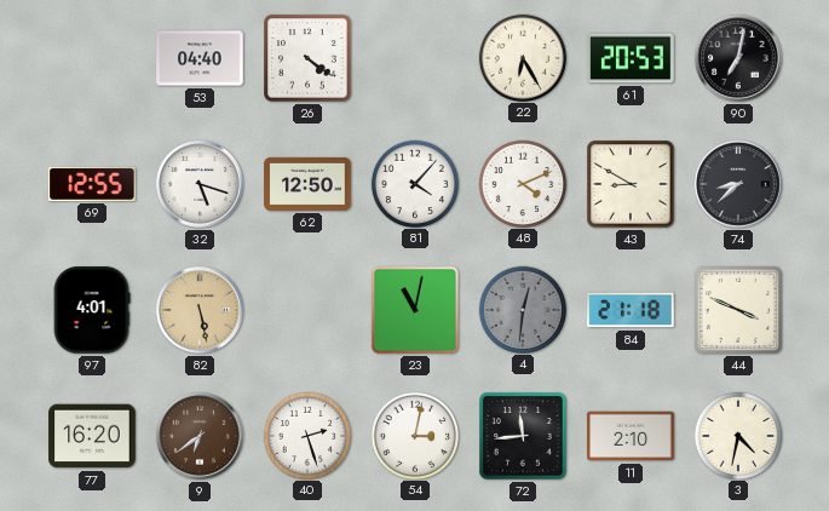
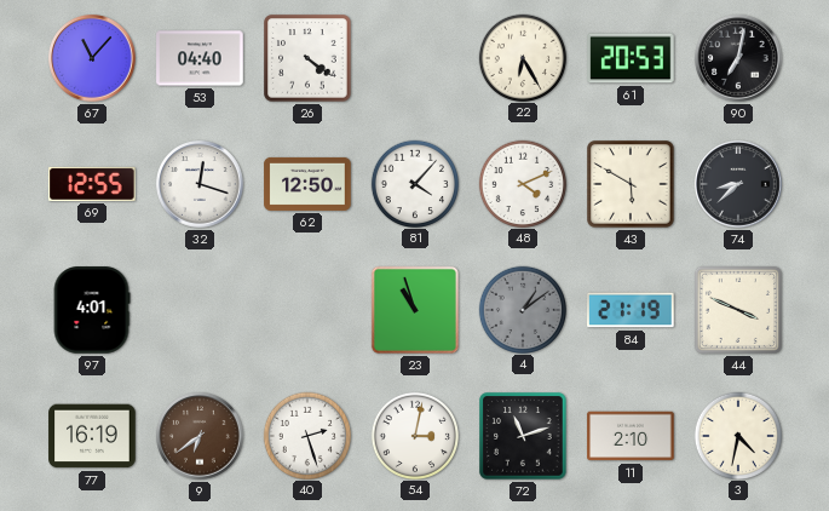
67: none -> 11:07
32: 5:18 -> 12:18
43: 8:50 -> 5:50
82: 5:28 -> none
23: 11:02 -> 10:57
4: 12:31 -> 1:09
84: 21:18 -> 21:19
77: 16:20 -> 16:19
72: 11:44 -> 11:12
